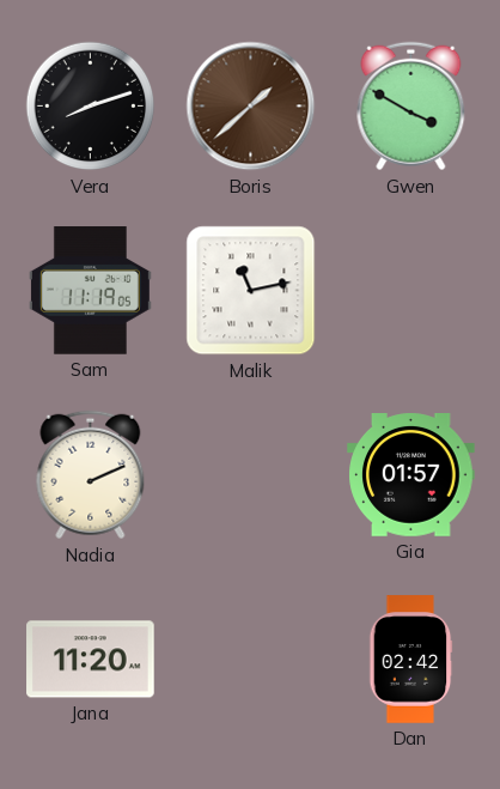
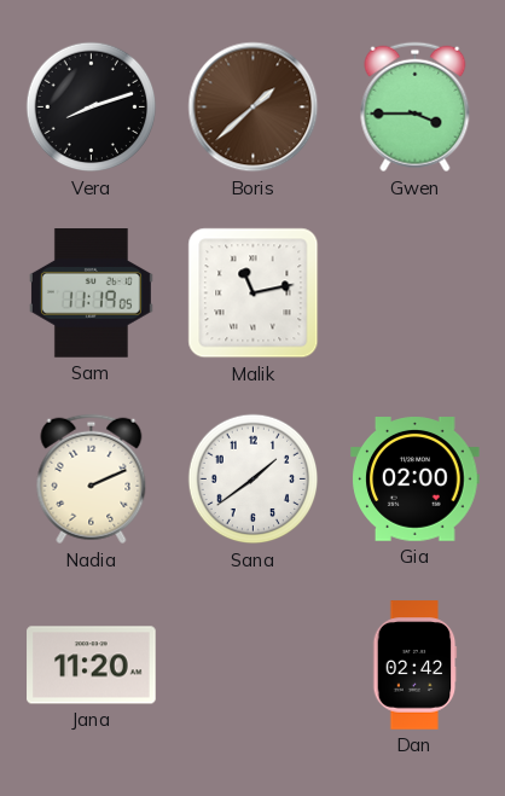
Gwen: 3:50 -> 3:45
Sana: none -> 1:39
Gia: 01:57 -> 02:00
